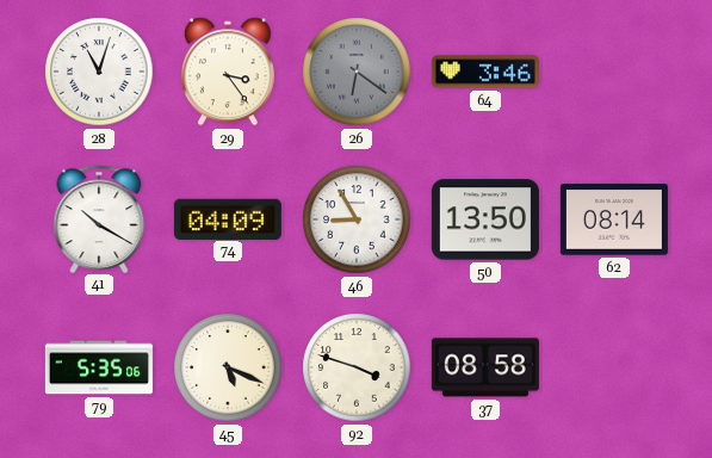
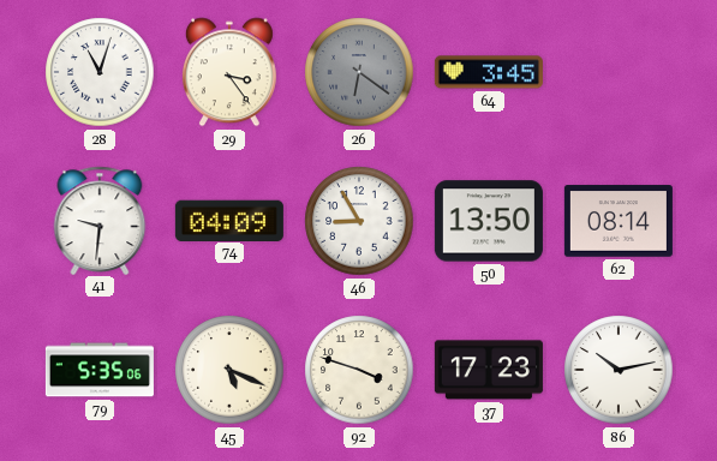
64: 3:46 -> 3:45
41: 10:20 -> 9:31
37: 08:58 -> 17:23
86: none -> 10:13
